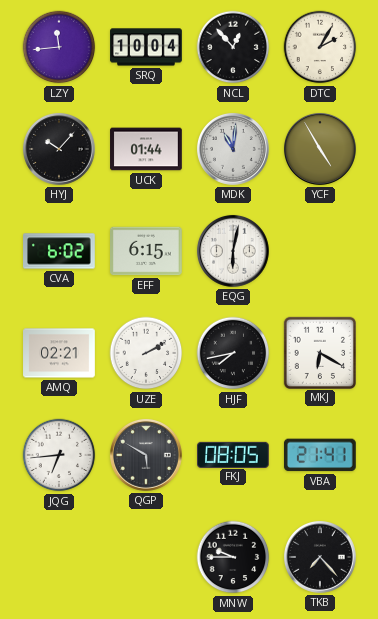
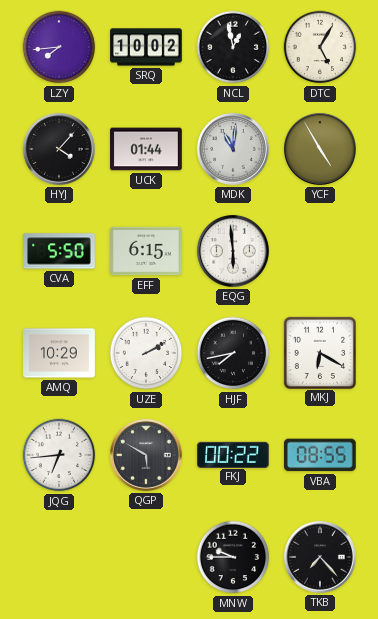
LZY: 11:44 -> 7:44
SRQ: 10:04 -> 10:02
NCL: 12:53 -> 12:58
DTC: 2:05 -> 5:05
HYJ: 10:07 -> 4:07
CVA: 6:02 -> 5:50
EQG: 6:02 -> 5:59
AMQ: 02:21 -> 10:29
FKJ: 08:05 -> 00:22
VBA: 21:41 -> 08:55
